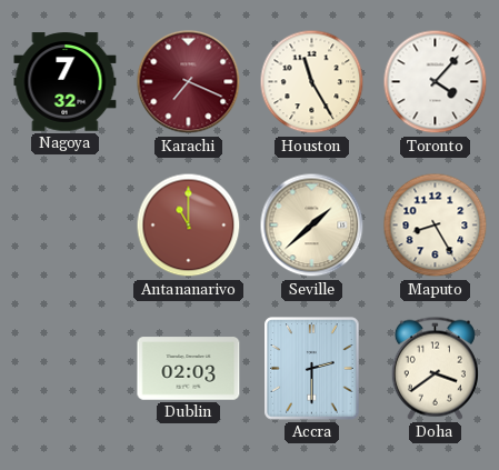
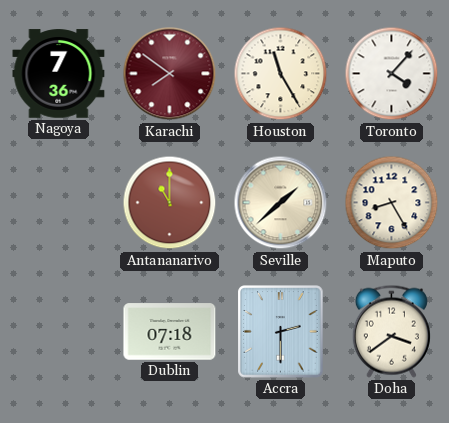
Nagoya: 7:32 -> 7:36
Karachi: 7:19 -> 7:51
Dublin: 02:03 -> 07:18
